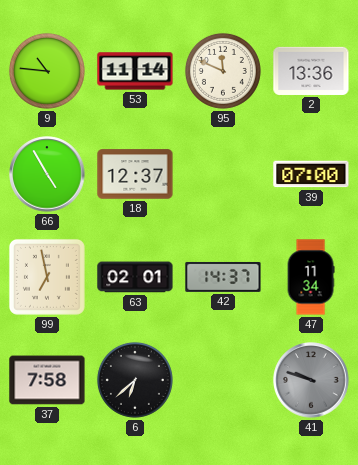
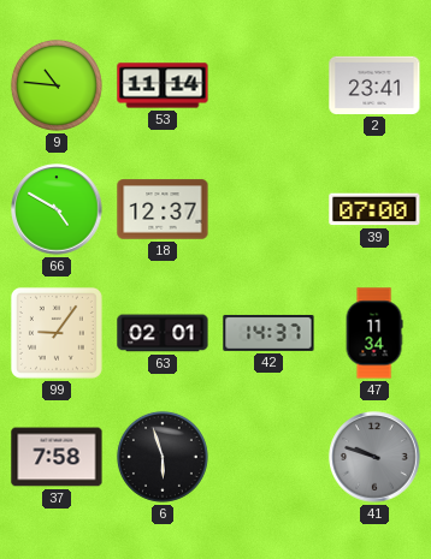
95: 11:49 -> none
2: 13:36 -> 23:41
66: 4:55 -> 4:50
99: 6:58 -> 9:06
6: 6:38 -> 5:57
